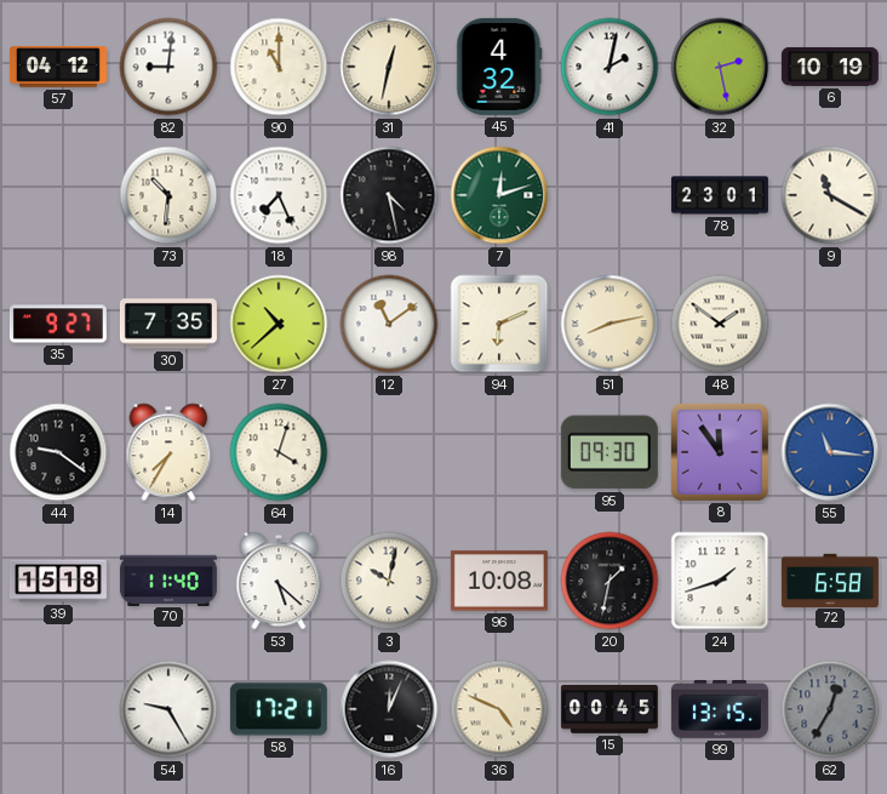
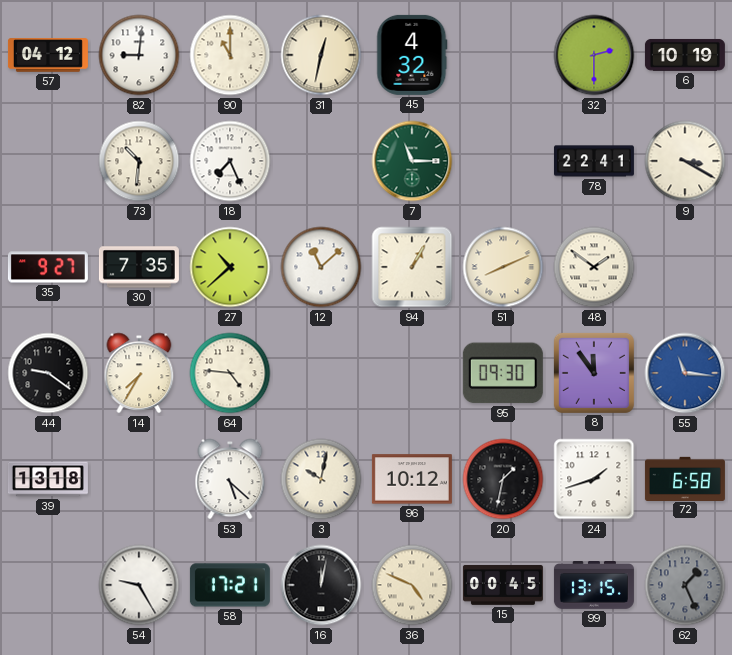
41: 2:02 -> none
32: 2:28 -> 2:30
98: 4:28 -> none
7: 12:12 -> 11:15
78: 23:01 -> 22:41
9: 11:20 -> 3:20
12: 11:09 -> 11:08
94: 6:11 -> 1:05
51: 8:13 -> 8:11
64: 4:03 -> 4:46
39: 15:18 -> 13:18
70: 11:40 -> none
96: 10:08 -> 10:12
16: 12:04 -> 12:02
62: 12:35 -> 1:26
